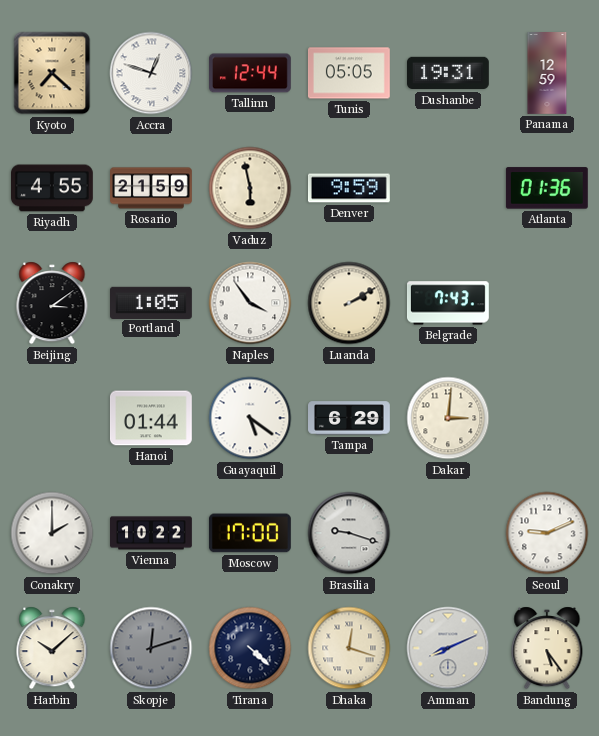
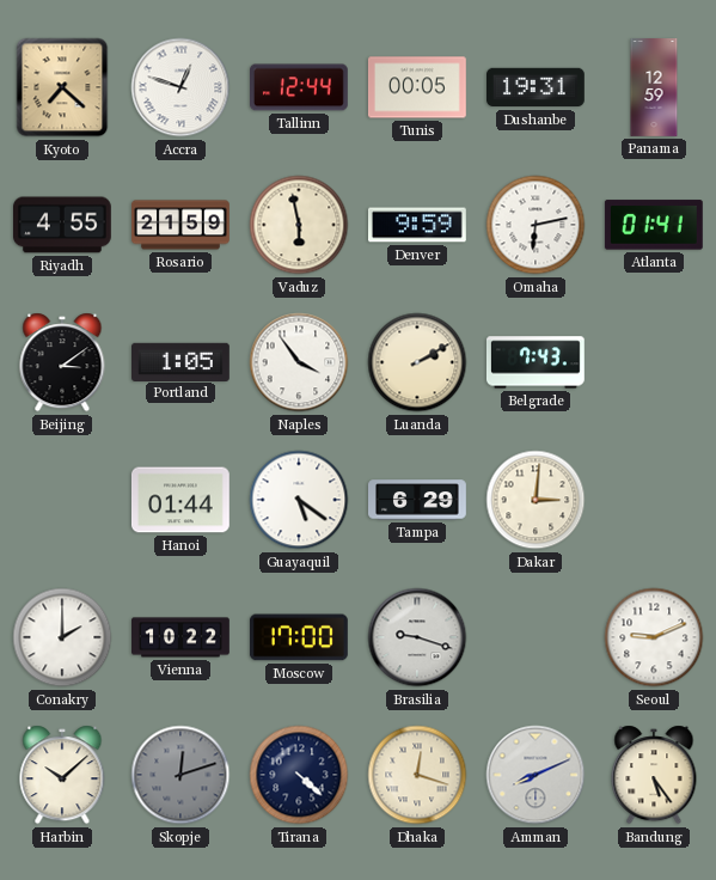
Tunis: 05:05 -> 00:05
Omaha: none -> 6:13
Atlanta: 01:36 -> 01:41
